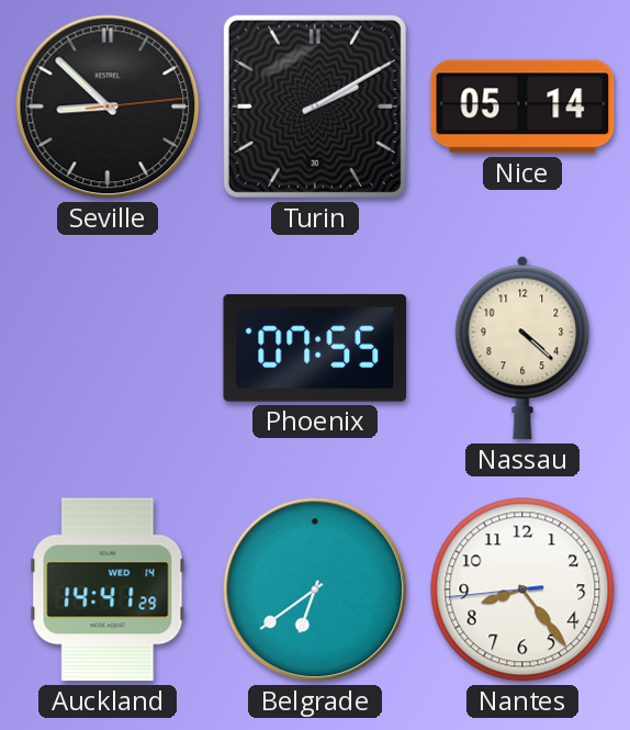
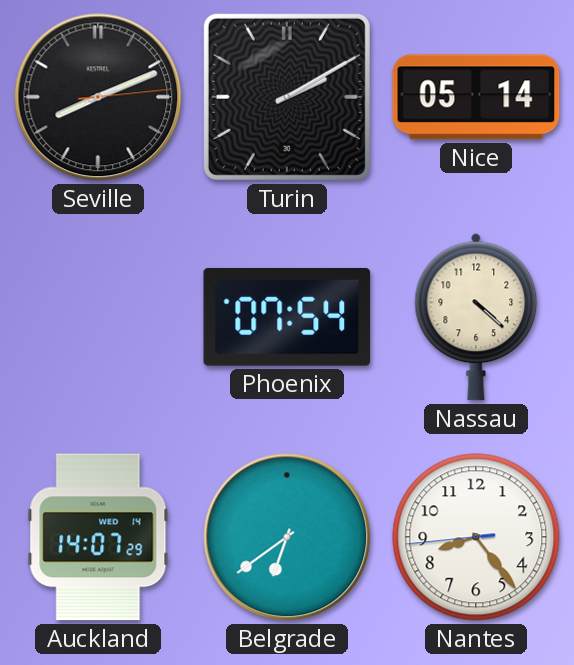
Seville: 8:52 -> 8:11
Phoenix: 07:55 -> 07:54
Auckland: 14:41 -> 14:07
